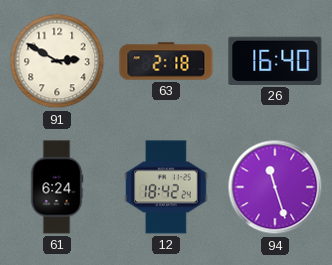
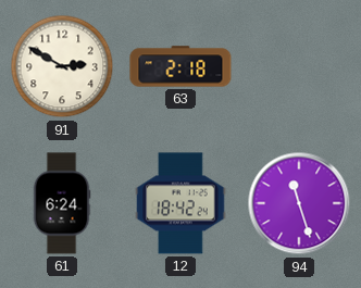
26: 16:40 -> none
